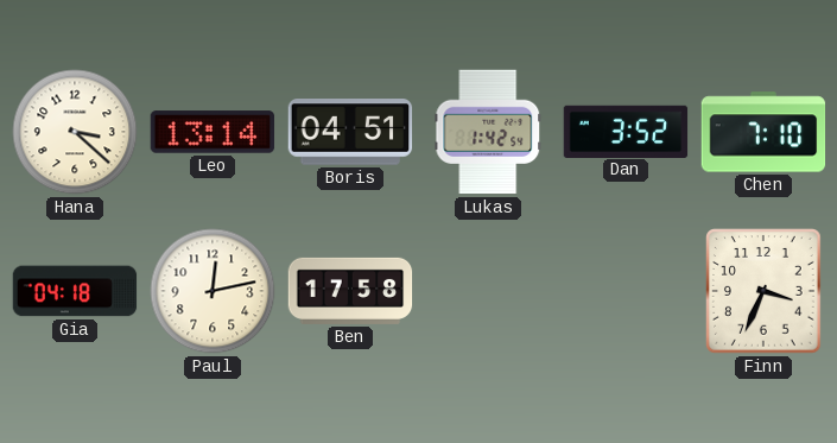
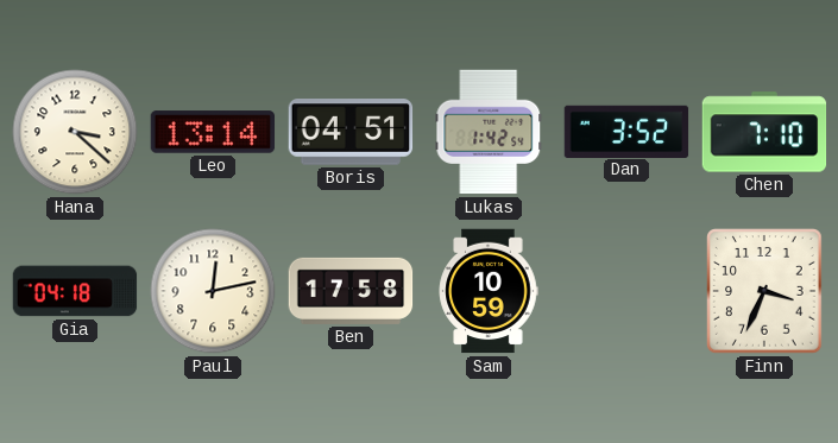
Sam: none -> 10:59
